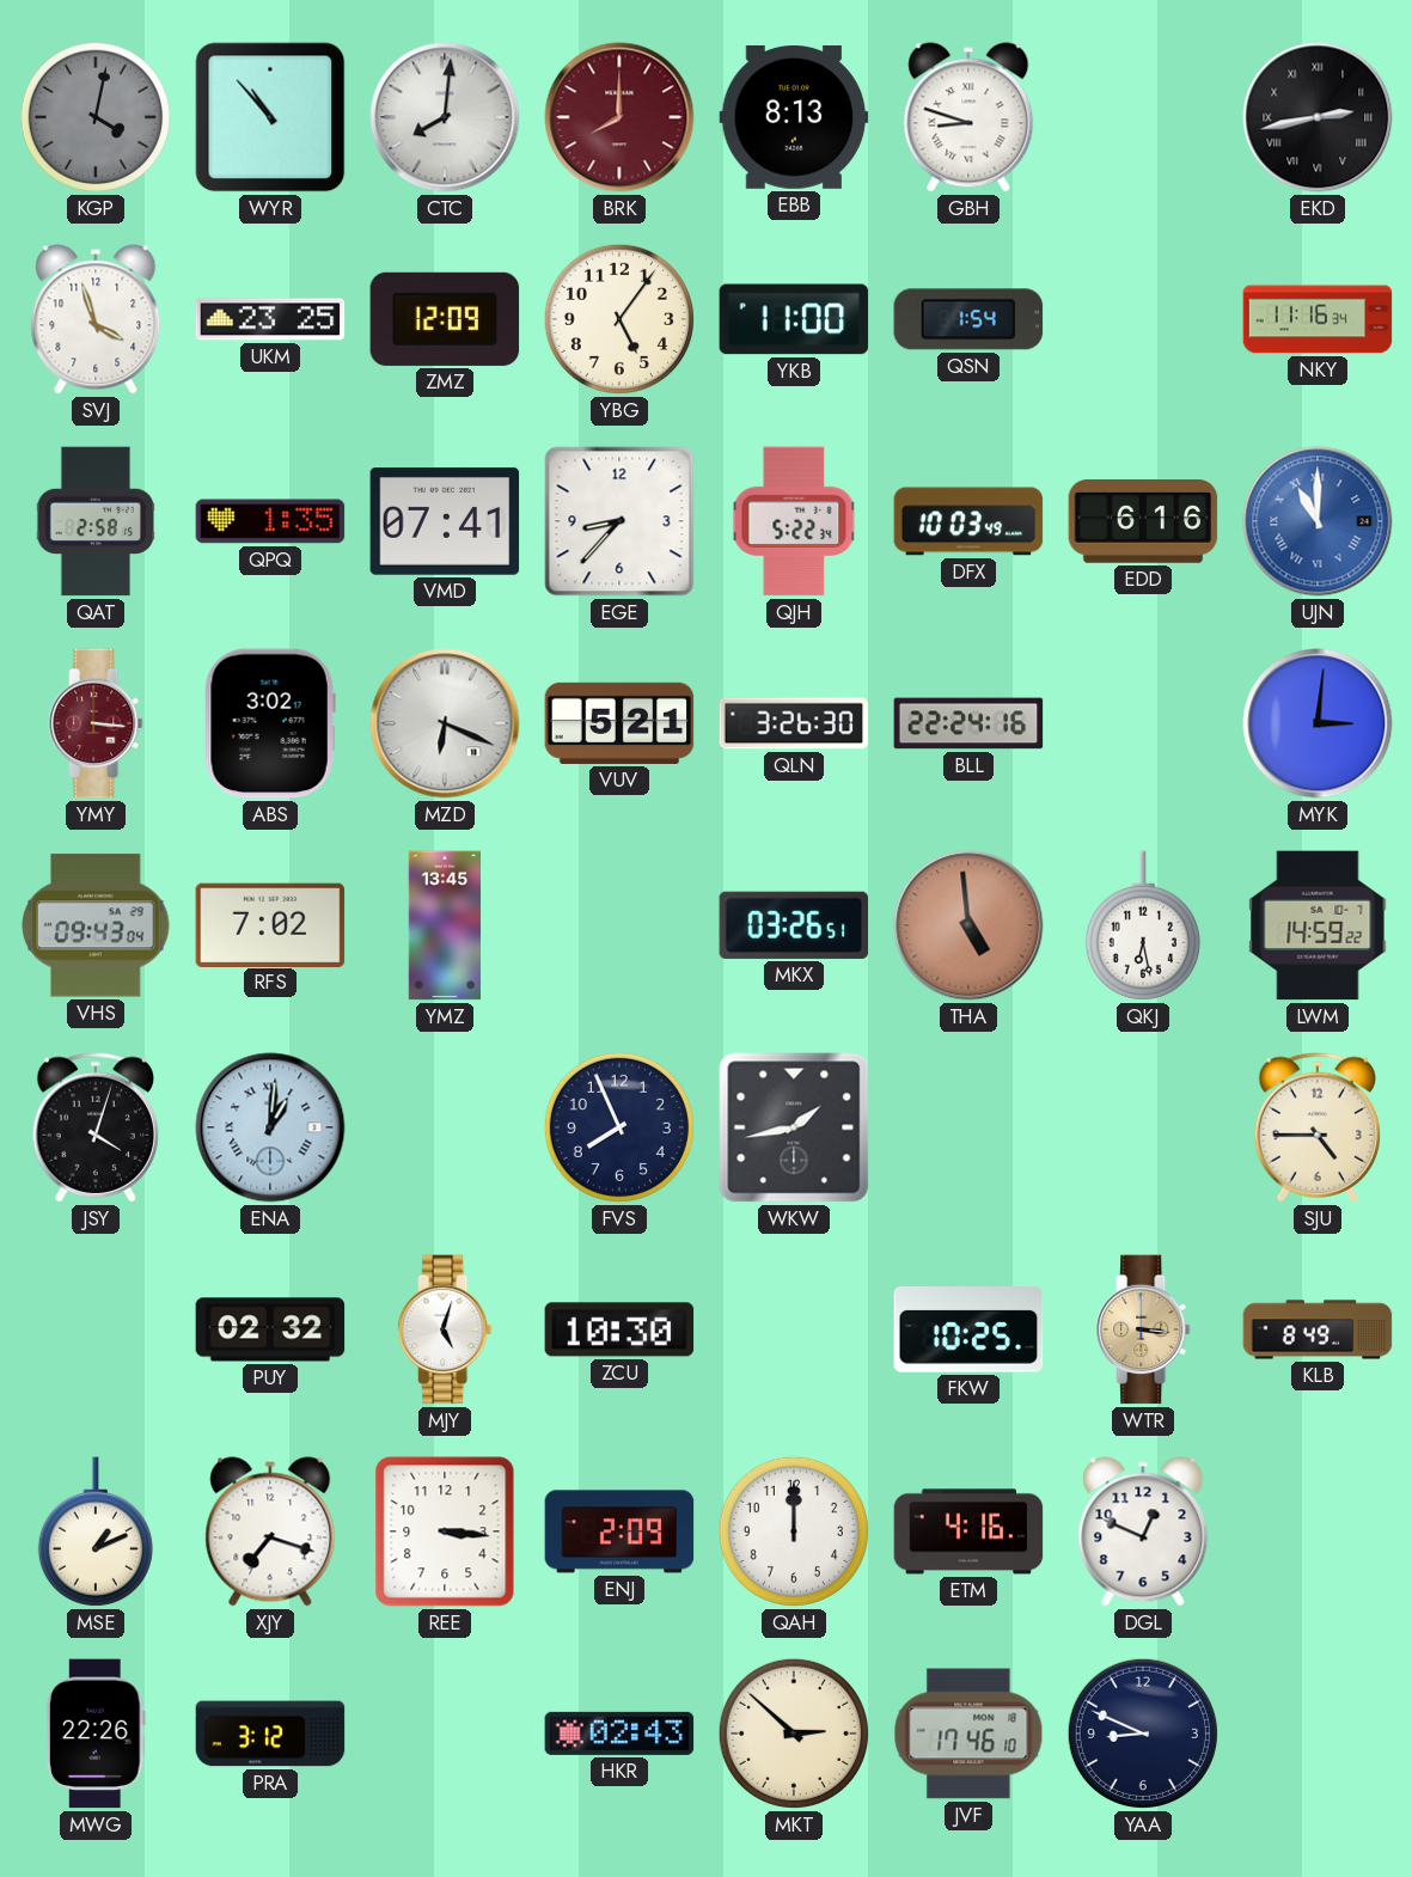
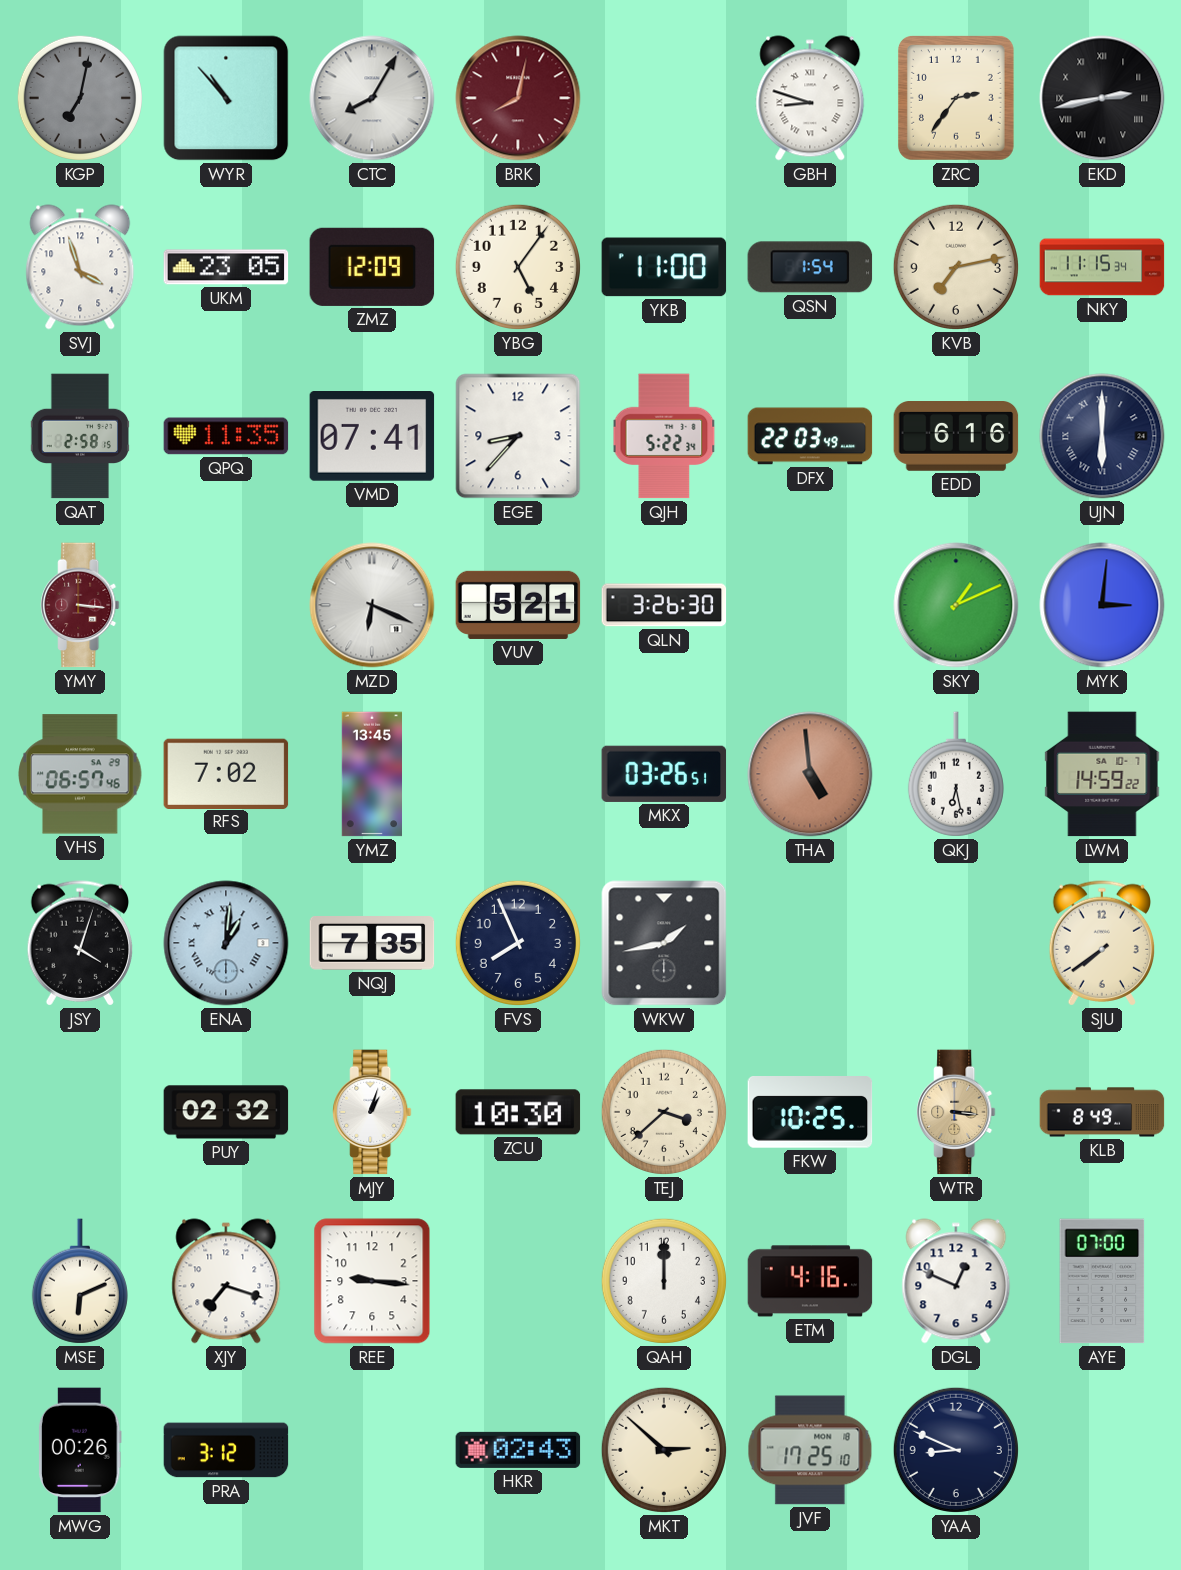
KGP: 4:02 -> 7:02
CTC: 8:01 -> 8:05
BRK: 8:00 -> 8:02
EBB: 8:13 -> none
ZRC: none -> 2:36
UKM: 23:25 -> 23:05
KVB: none -> 7:13
NKY: 11:16 -> 11:15
QPQ: 1:35 -> 11:35
DFX: 10:03 -> 22:03
UJN: 11:00 -> 6:00
UJN dial: blue -> navy
ABS: 3:02 -> none
BLL: 22:24 -> none
SKY: none -> 1:11
VHS: 09:43 -> 06:57
NQJ: none -> 7:35
SJU: 4:45 -> 7:39
MJY: 5:03 -> 1:03
TEJ: none -> 3:38
MSE: 1:11 -> 6:11
REE: 3:16 -> 9:16
ENJ: 2:09 -> none
AYE: none -> 07:00
MWG: 22:26 -> 00:26
JVF: 17:46 -> 17:25
